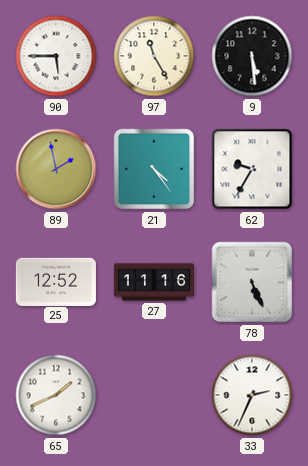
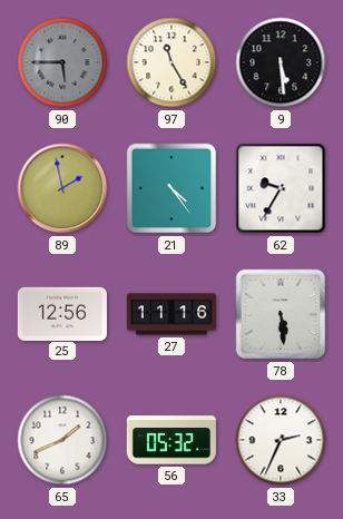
90 dial: white -> grey
25: 12:52 -> 12:56
78: 5:26 -> 5:29
56: none -> 05:32
